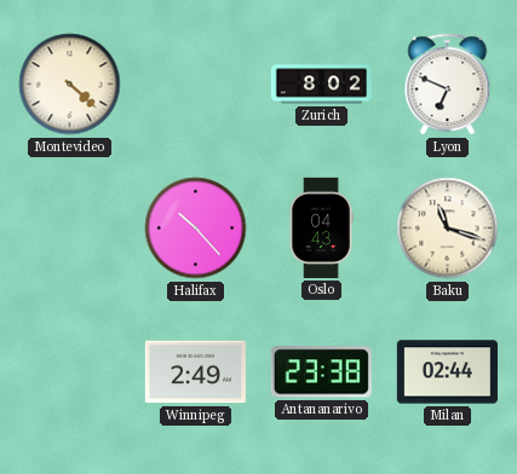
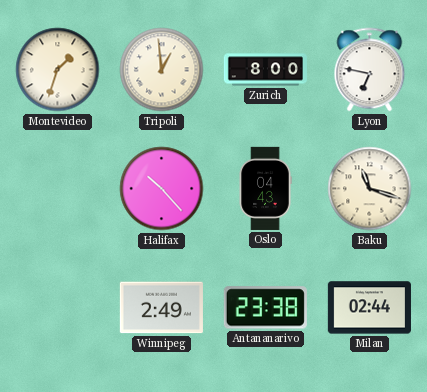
Montevideo: 4:22 -> 1:33
Tripoli: none -> 12:59
Zurich: 8:02 -> 8:00
Lyon: 6:49 -> 6:47
